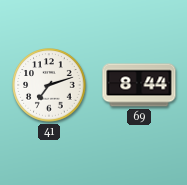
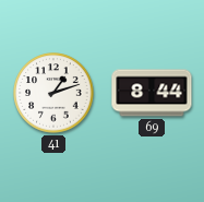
41: 7:12 -> 1:12
